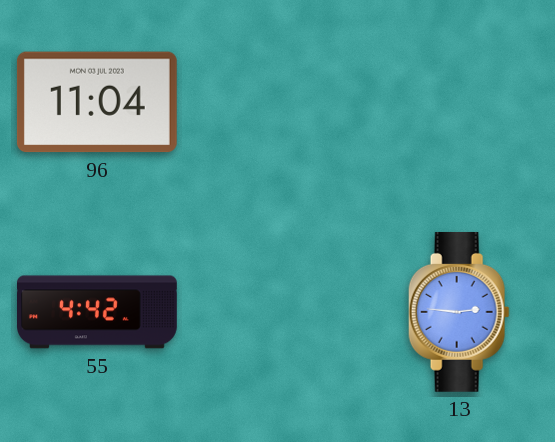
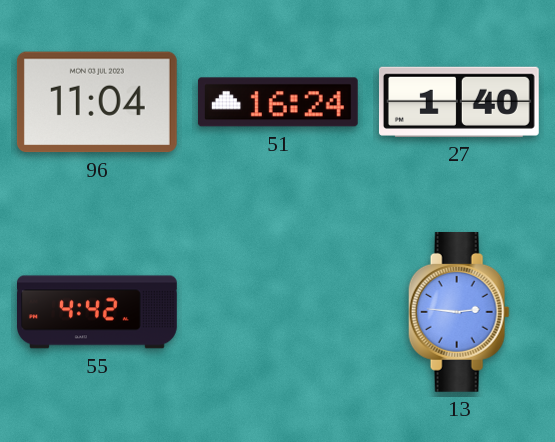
51: none -> 16:24
27: none -> 1:40
